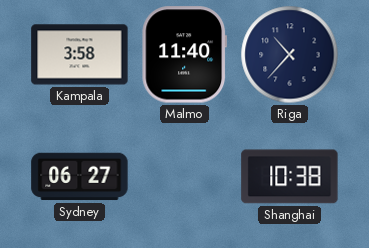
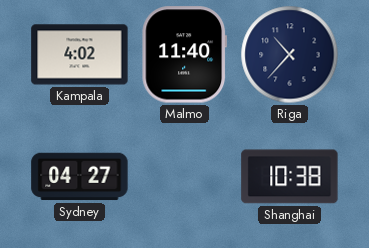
Kampala: 3:58 -> 4:02
Sydney: 06:27 -> 04:27
